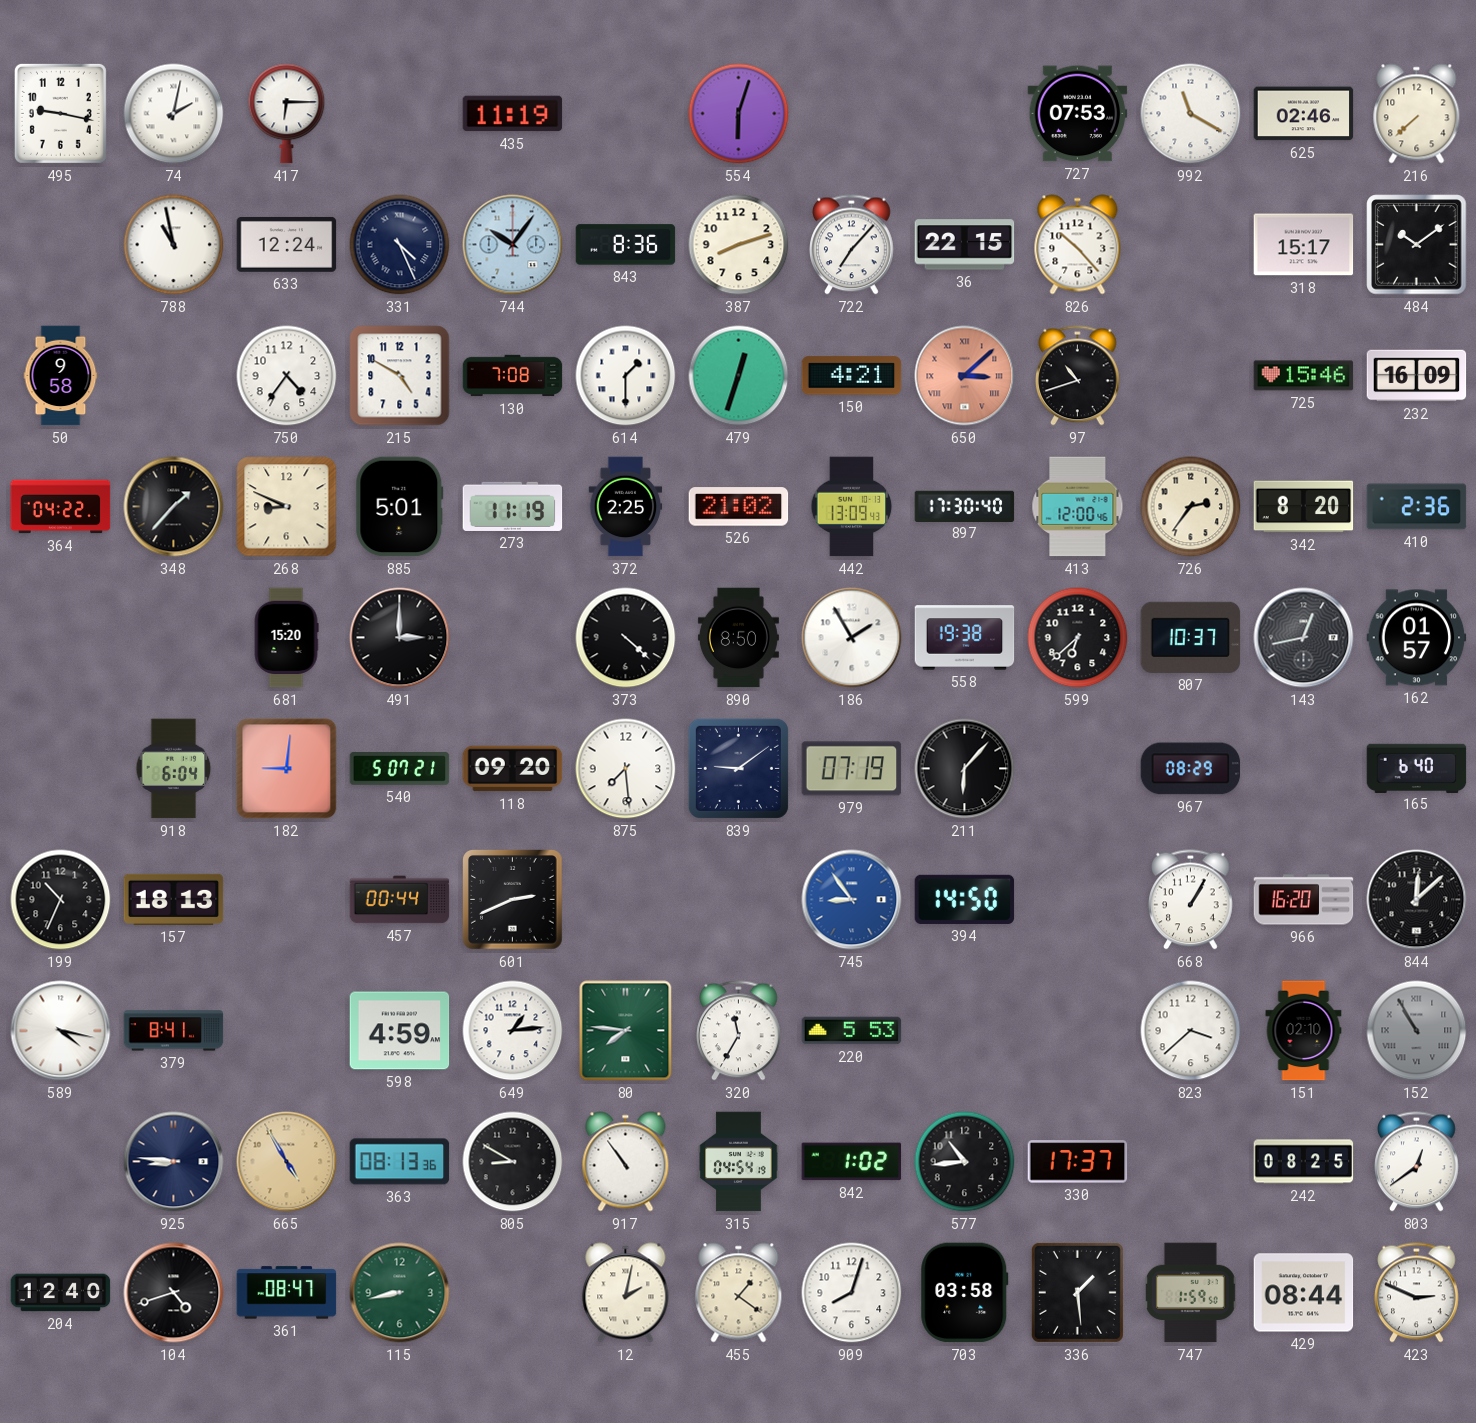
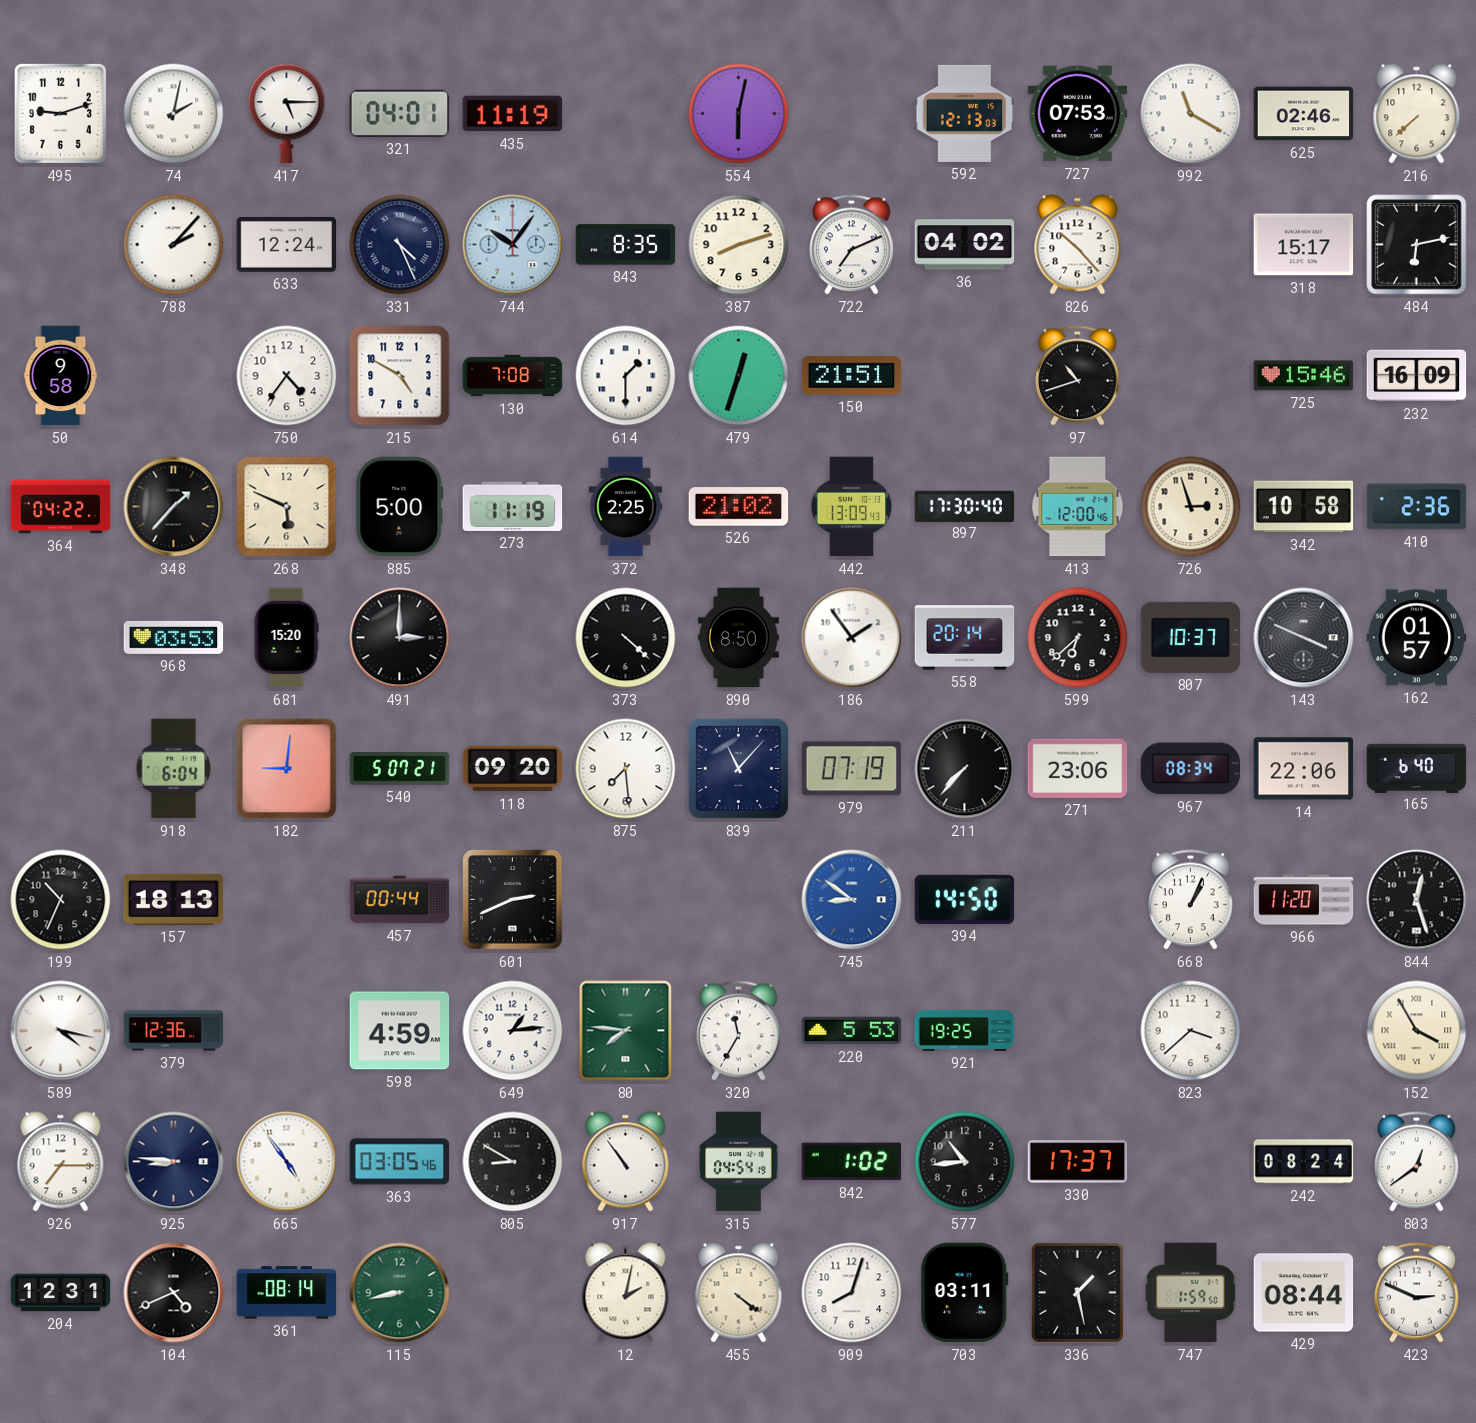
495: 9:17 -> 9:12
417: 6:15 -> 5:15
321: none -> 04:01
554: 6:03 -> 6:02
592: none -> 12:13
788: 10:58 -> 2:07
843: 8:36 -> 8:35
722: 7:07 -> 7:11
36: 22:15 -> 04:02
484: 10:09 -> 6:13
150: 4:21 -> 21:51
650: 3:08 -> none
268: 8:49 -> 5:49
885: 5:01 -> 5:00
726: 2:36 -> 2:57
342: 8:20 -> 10:58
968: none -> 03:53
186: 1:55 -> 1:54
558: 19:38 -> 20:14
143: 12:43 -> 3:49
839: 9:09 -> 11:07
211: 6:07 -> 7:37
271: none -> 23:06
967: 08:29 -> 08:34
14: none -> 22:06
745: 8:54 -> 8:51
668: 1:05 -> 1:04
966: 16:20 -> 11:20
844: 12:08 -> 12:27
379: 8:41 -> 12:36
921: none -> 19:25
151: 02:10 -> none
152: 10:55 -> 3:55
152 dial: grey -> cream
926: none -> 7:15
665: 4:55 -> 4:54
665 dial: champagne -> white
363: 08:13 -> 03:05
242: 08:25 -> 08:24
204: 12:40 -> 12:31
104: 4:42 -> 4:41
361: 08:47 -> 08:14
455: 1:21 -> 4:21
703: 03:58 -> 03:11
336: 1:29 -> 1:28
